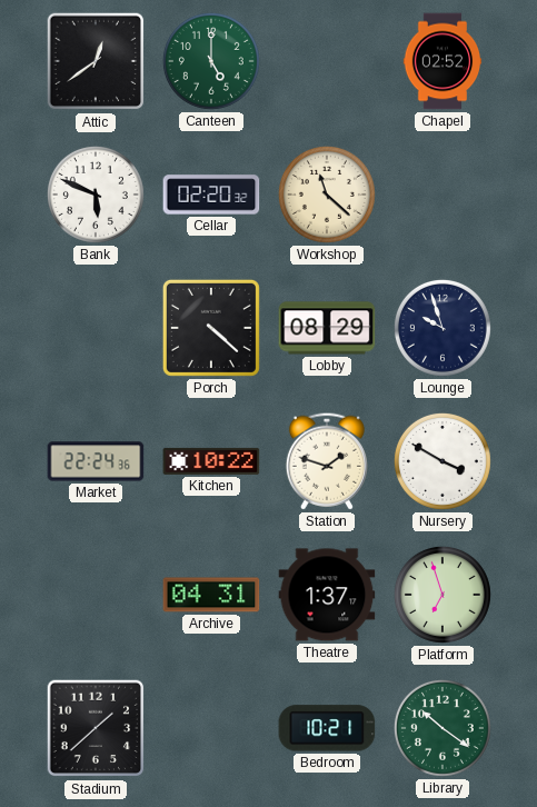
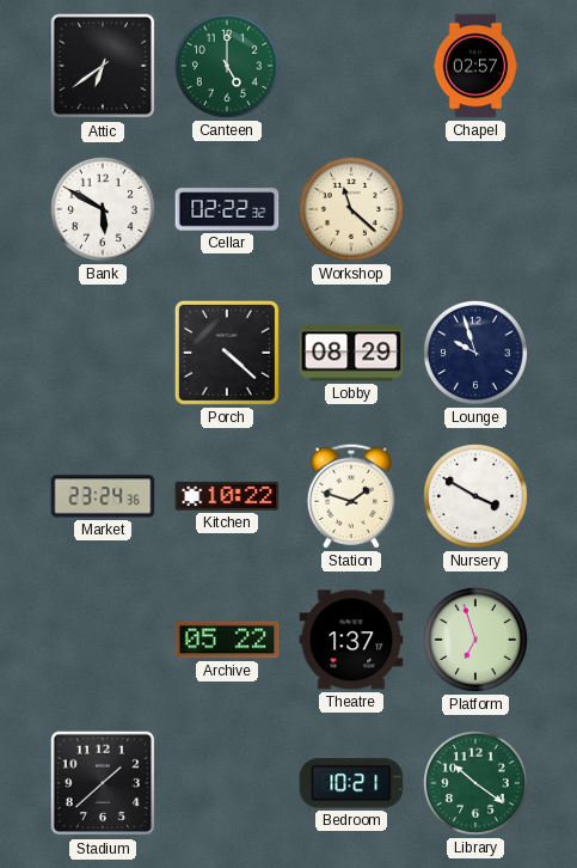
Attic: 12:39 -> 6:39
Chapel: 02:52 -> 02:57
Bank: 5:49 -> 5:50
Cellar: 02:20 -> 02:22
Market: 22:24 -> 23:24
Archive: 04:31 -> 05:22
